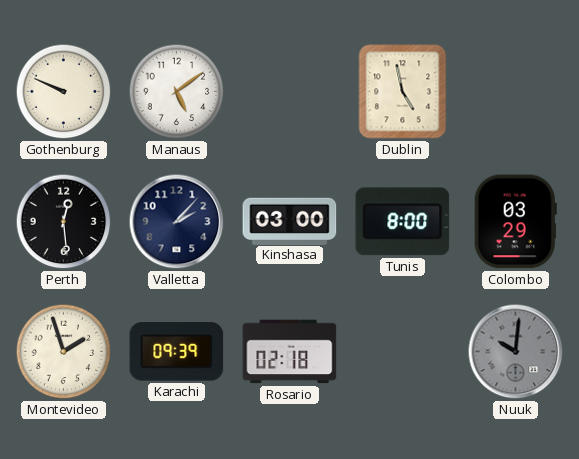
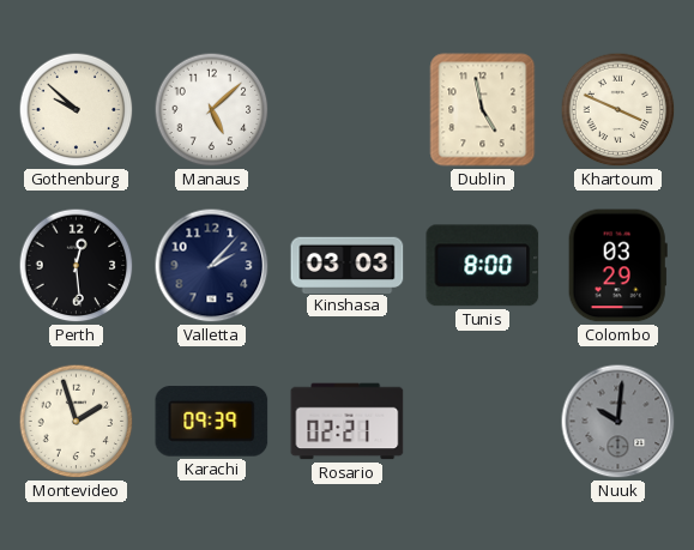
Gothenburg: 9:49 -> 9:52
Manaus: 5:09 -> 5:08
Khartoum: none -> 3:49
Kinshasa: 03:00 -> 03:03
Rosario: 02:18 -> 02:21
